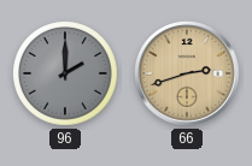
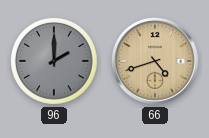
66: 2:42 -> 4:42
